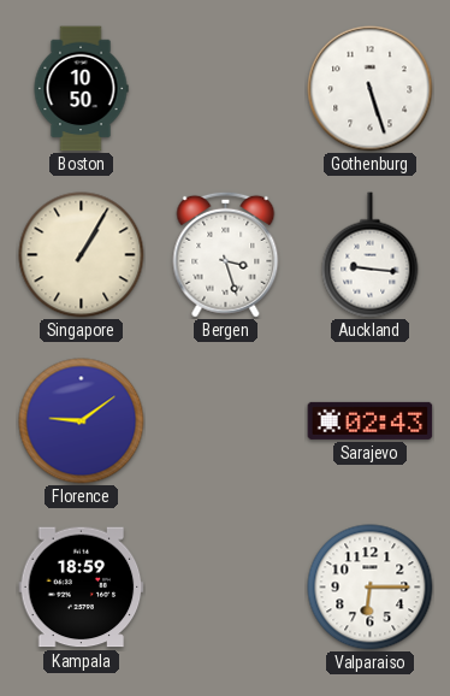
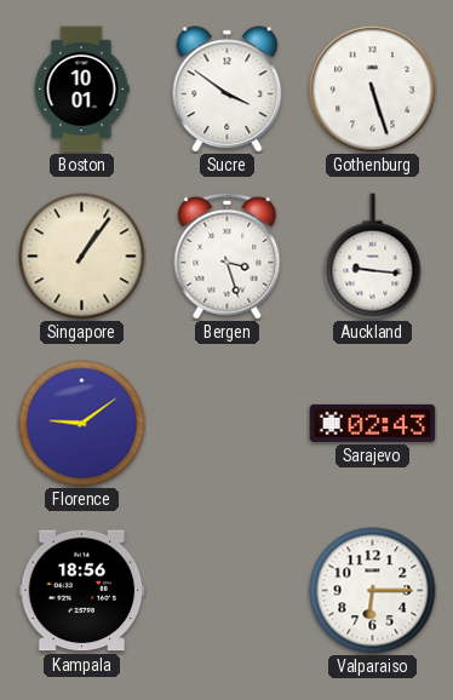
Boston: 10:50 -> 10:01
Sucre: none -> 3:51
Singapore: 1:05 -> 1:06
Kampala: 18:59 -> 18:56
